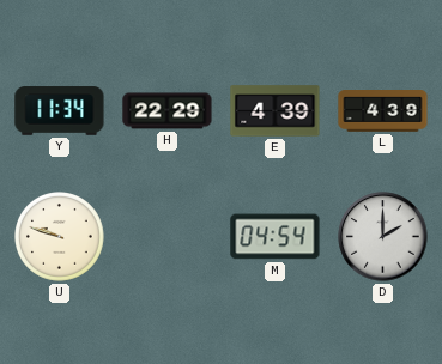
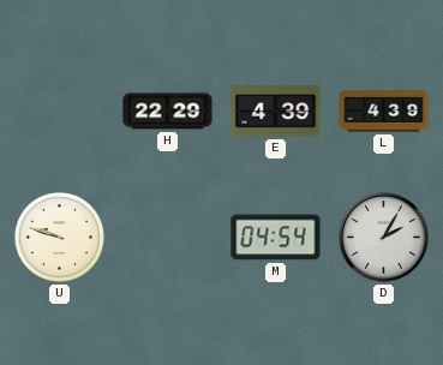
Y: 11:34 -> none
D: 2:00 -> 2:05
